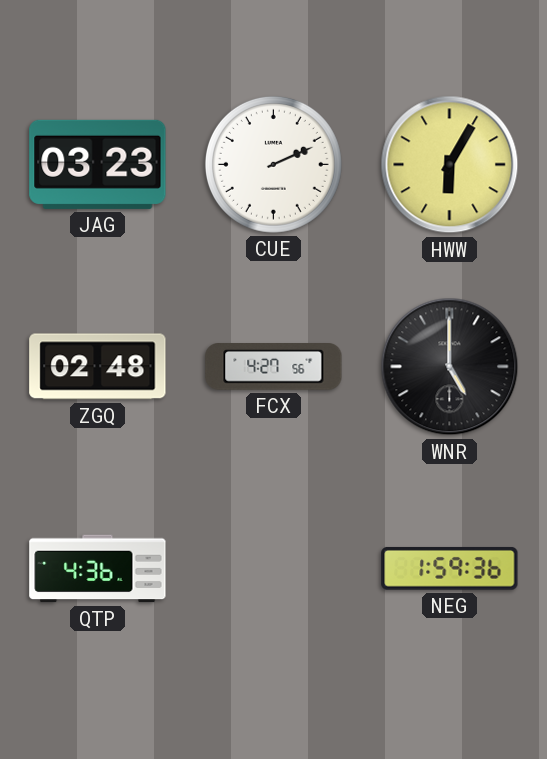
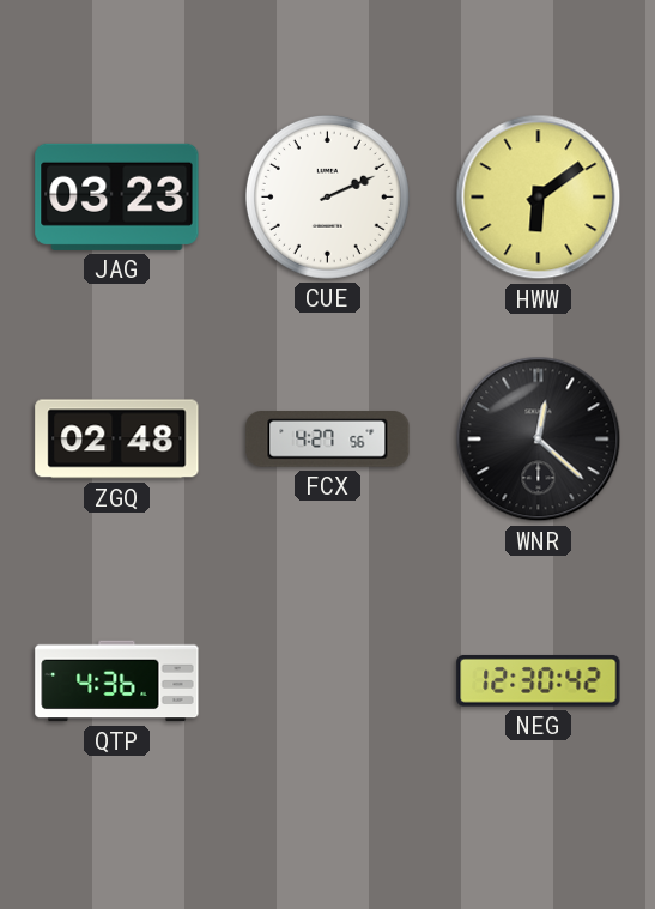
HWW: 6:05 -> 6:09
WNR: 5:00 -> 12:22
NEG: 1:59 -> 12:30
